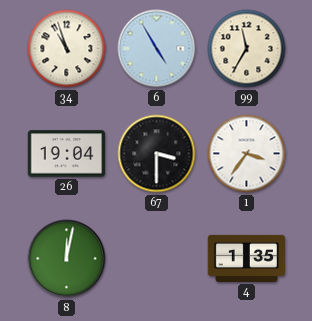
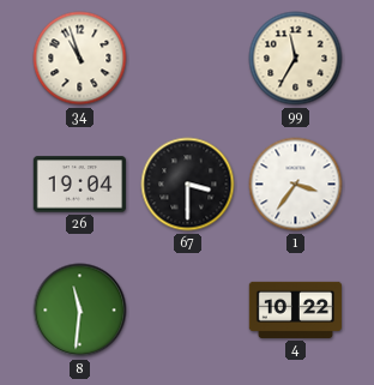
6: 4:55 -> none
8: 12:02 -> 11:31
4: 1:35 -> 10:22
